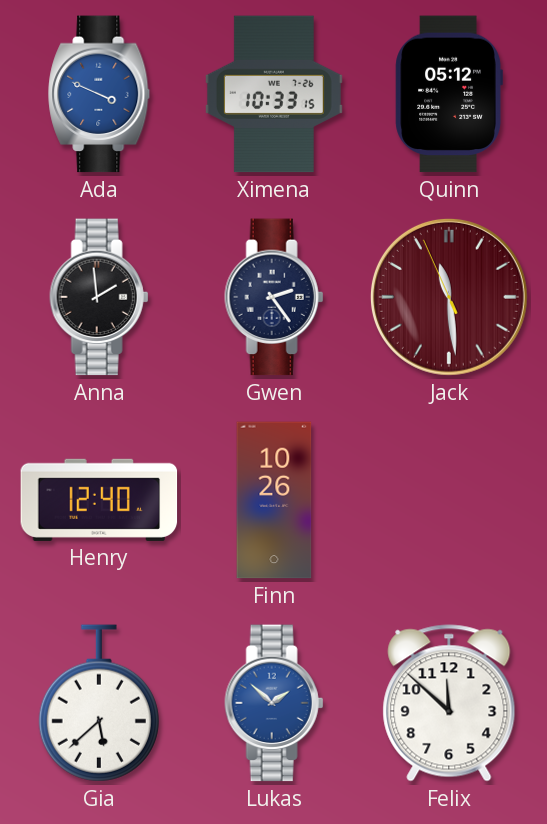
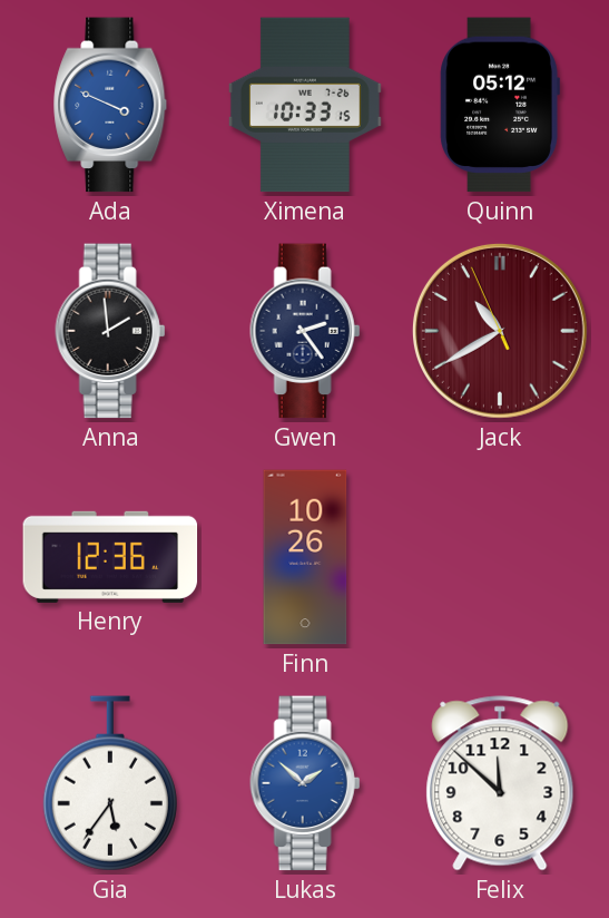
Jack: 11:28 -> 10:39
Henry: 12:40 -> 12:36
Gia: 5:38 -> 5:36
